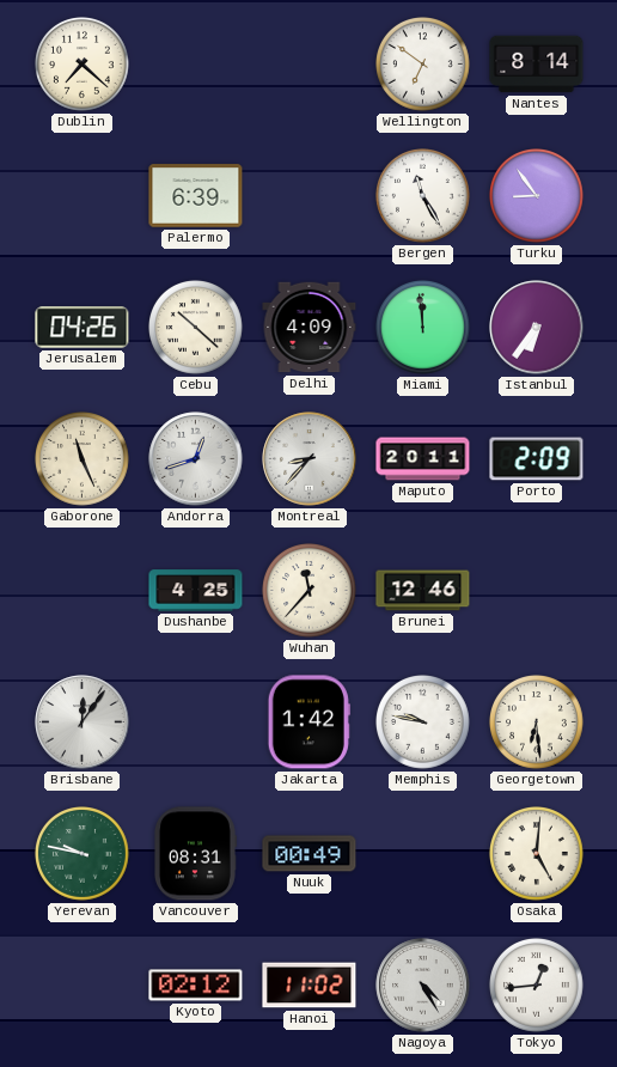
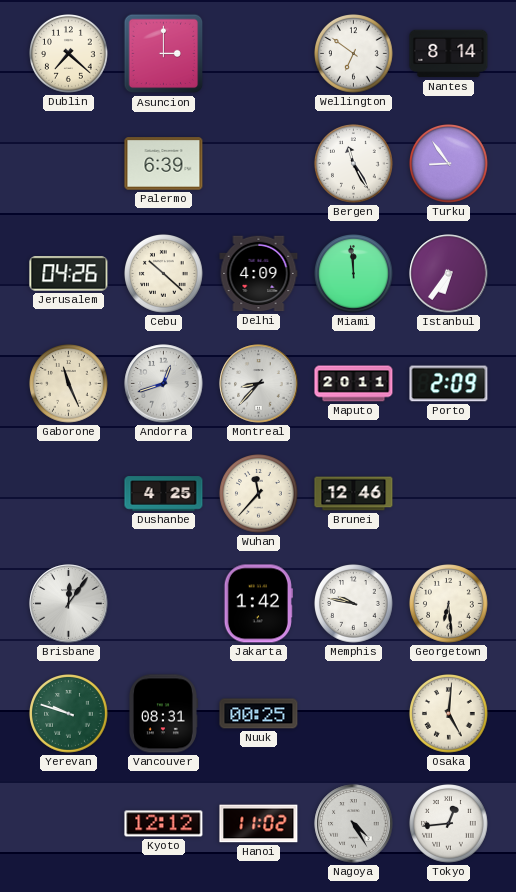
Asuncion: none -> 3:00
Yerevan: 9:47 -> 9:48
Nuuk: 00:49 -> 00:25
Kyoto: 02:12 -> 12:12
